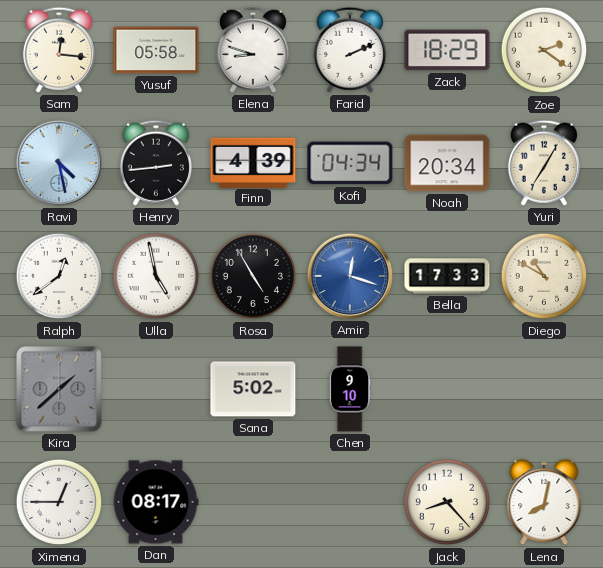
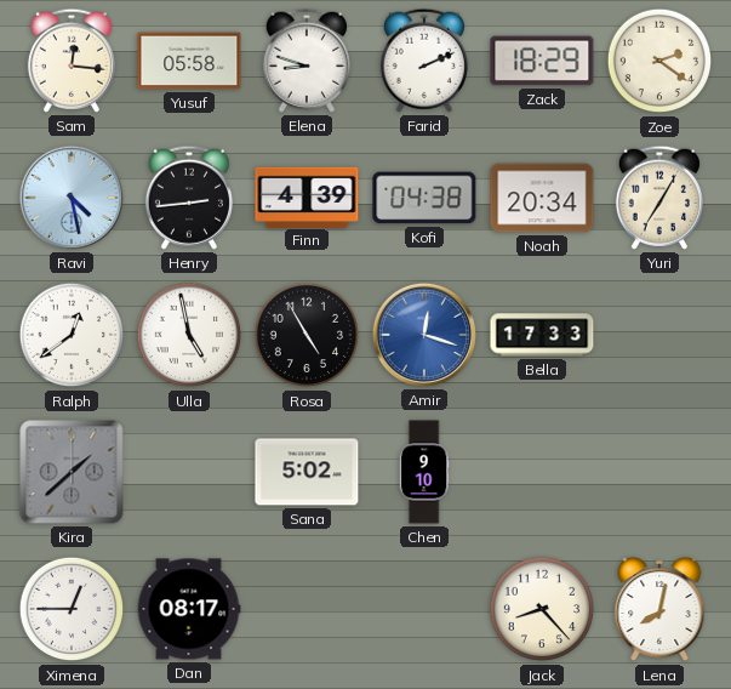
Kofi: 04:34 -> 04:38
Diego: 10:50 -> none
